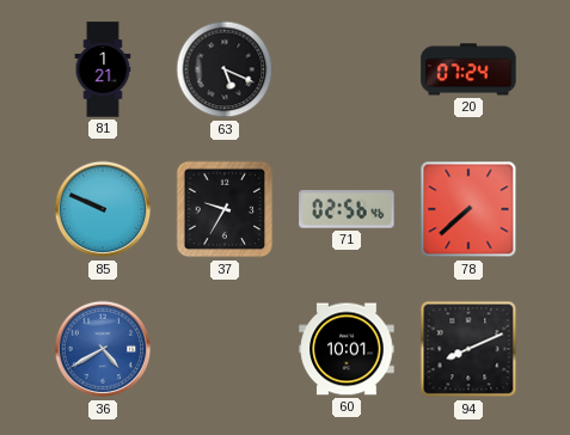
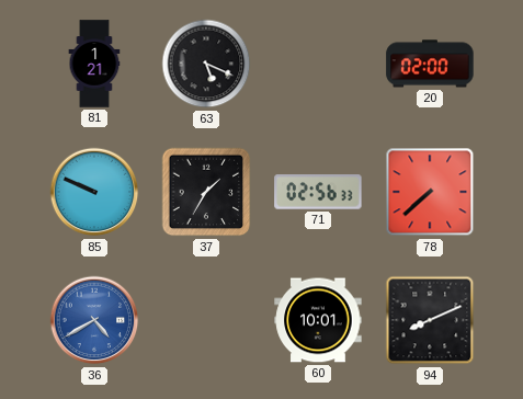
20: 07:24 -> 02:00
37: 9:35 -> 1:35
71: 02:56:46 -> 02:56:33
